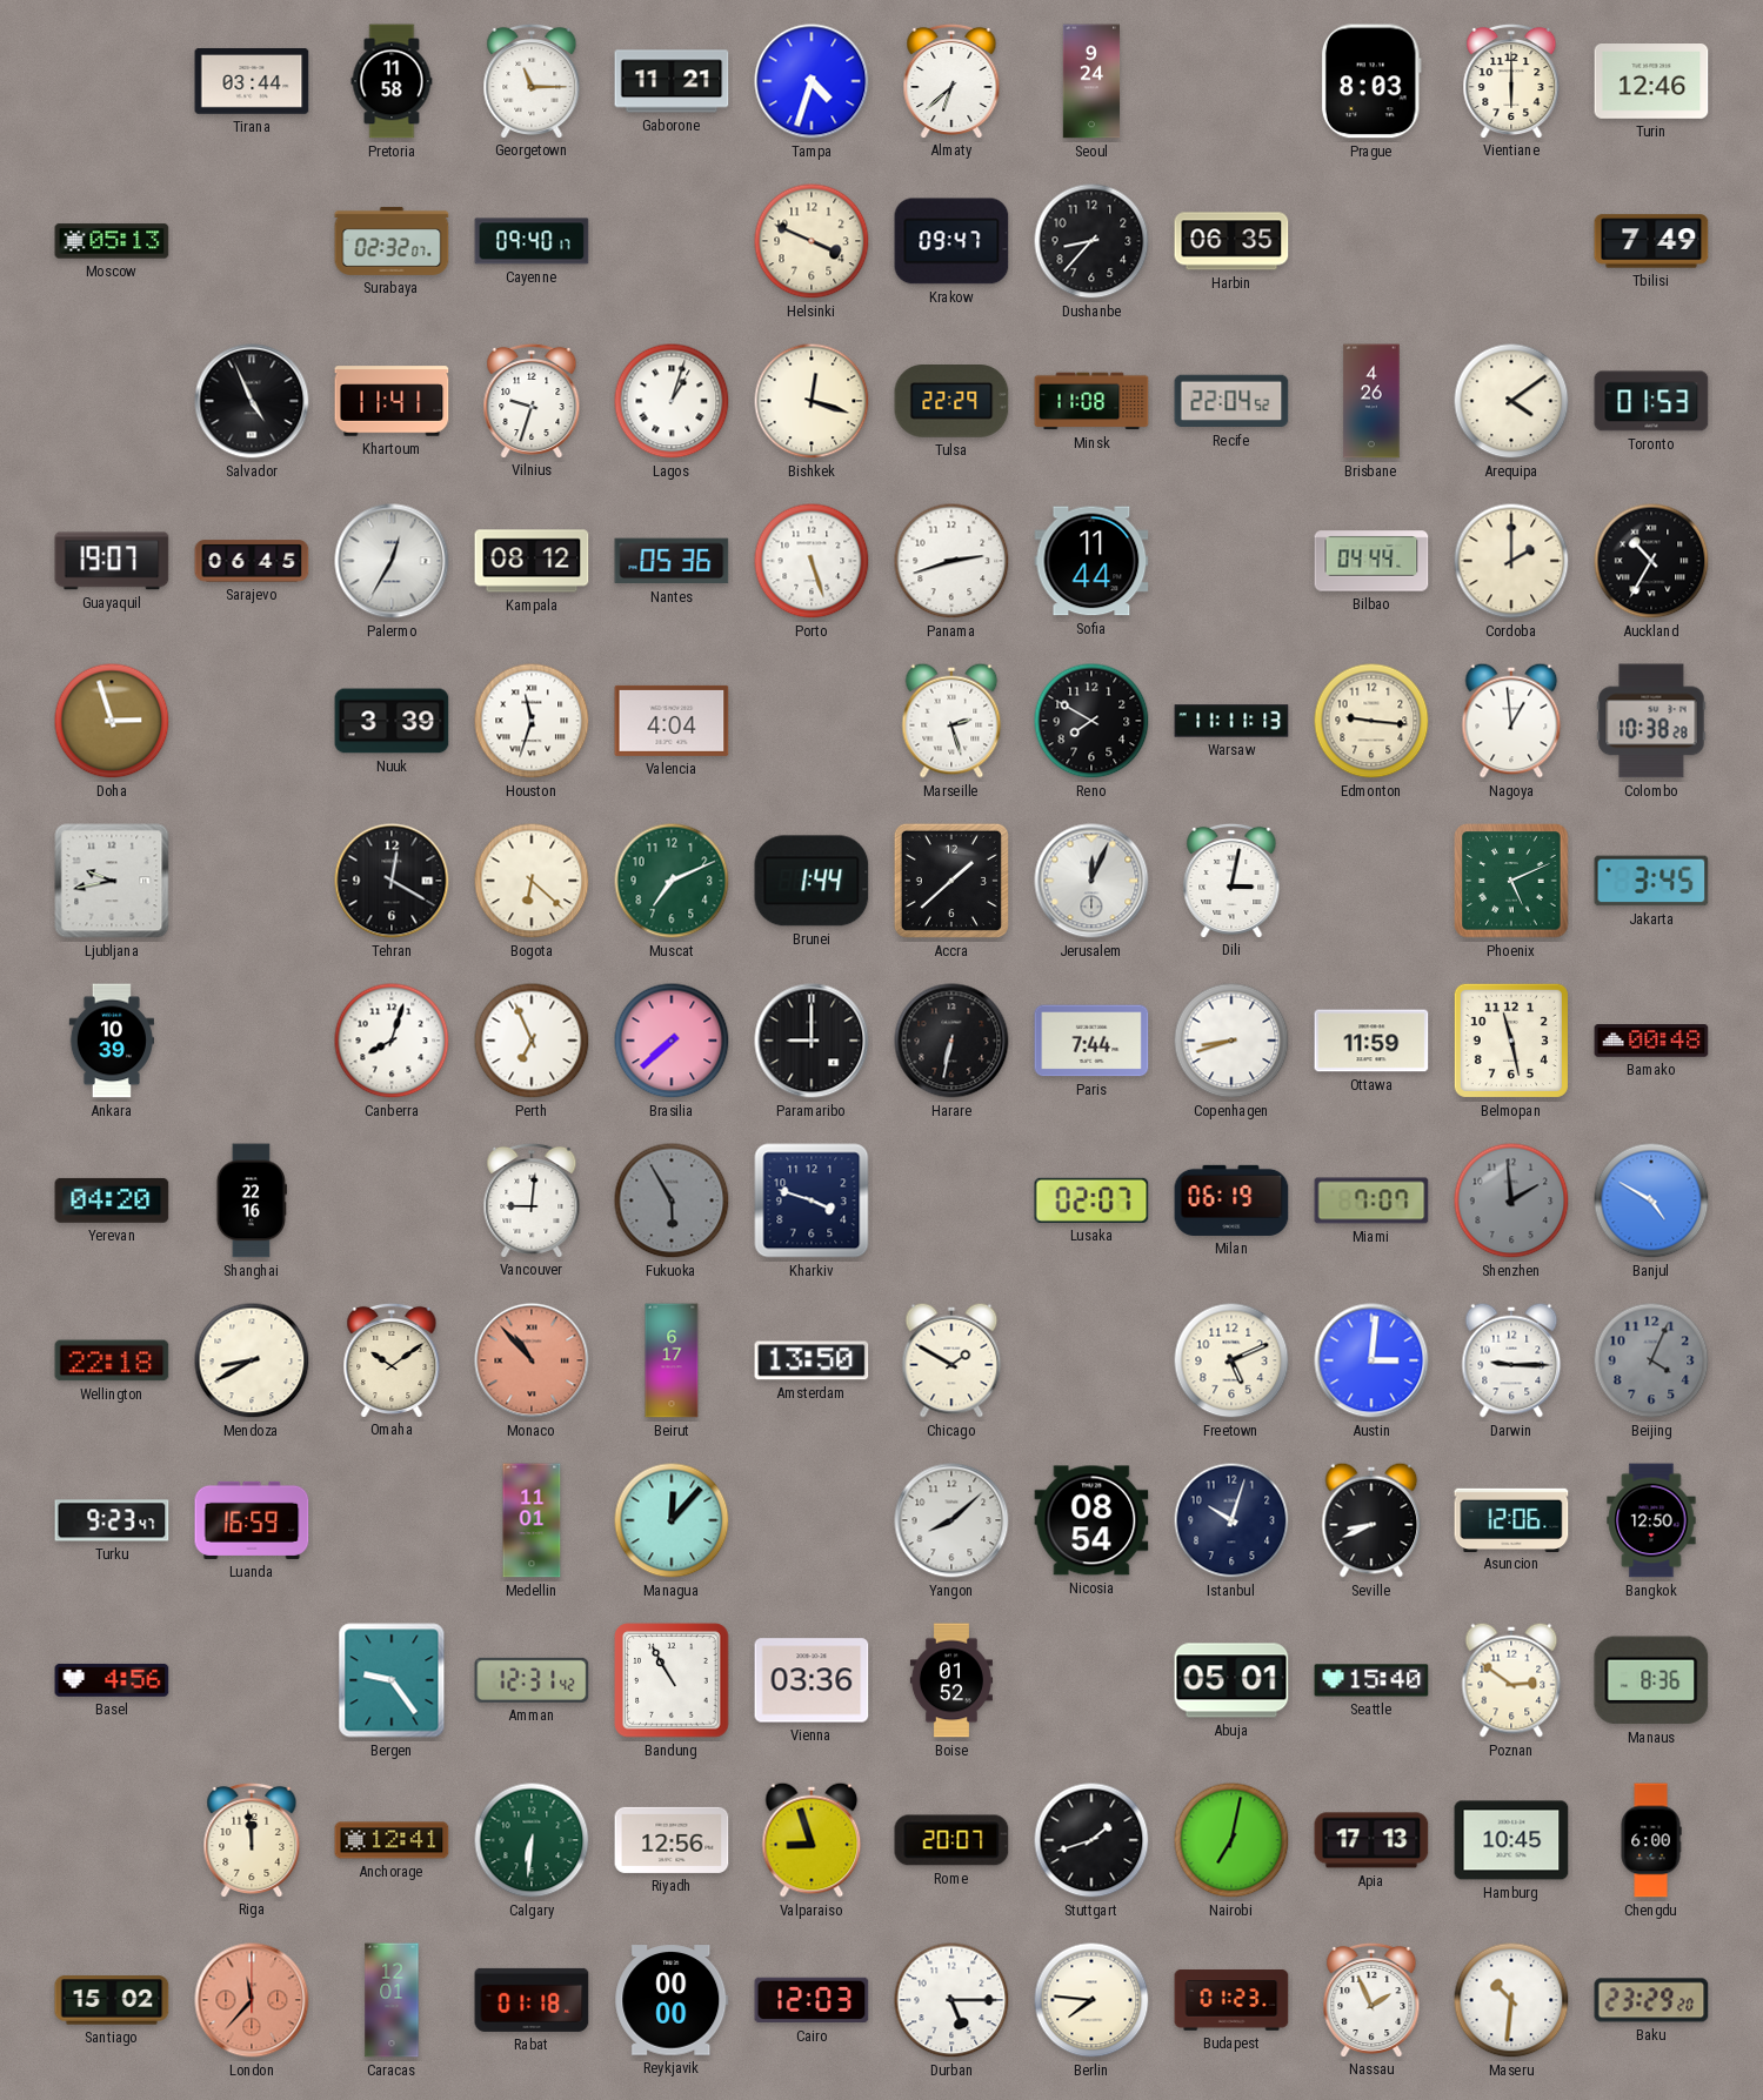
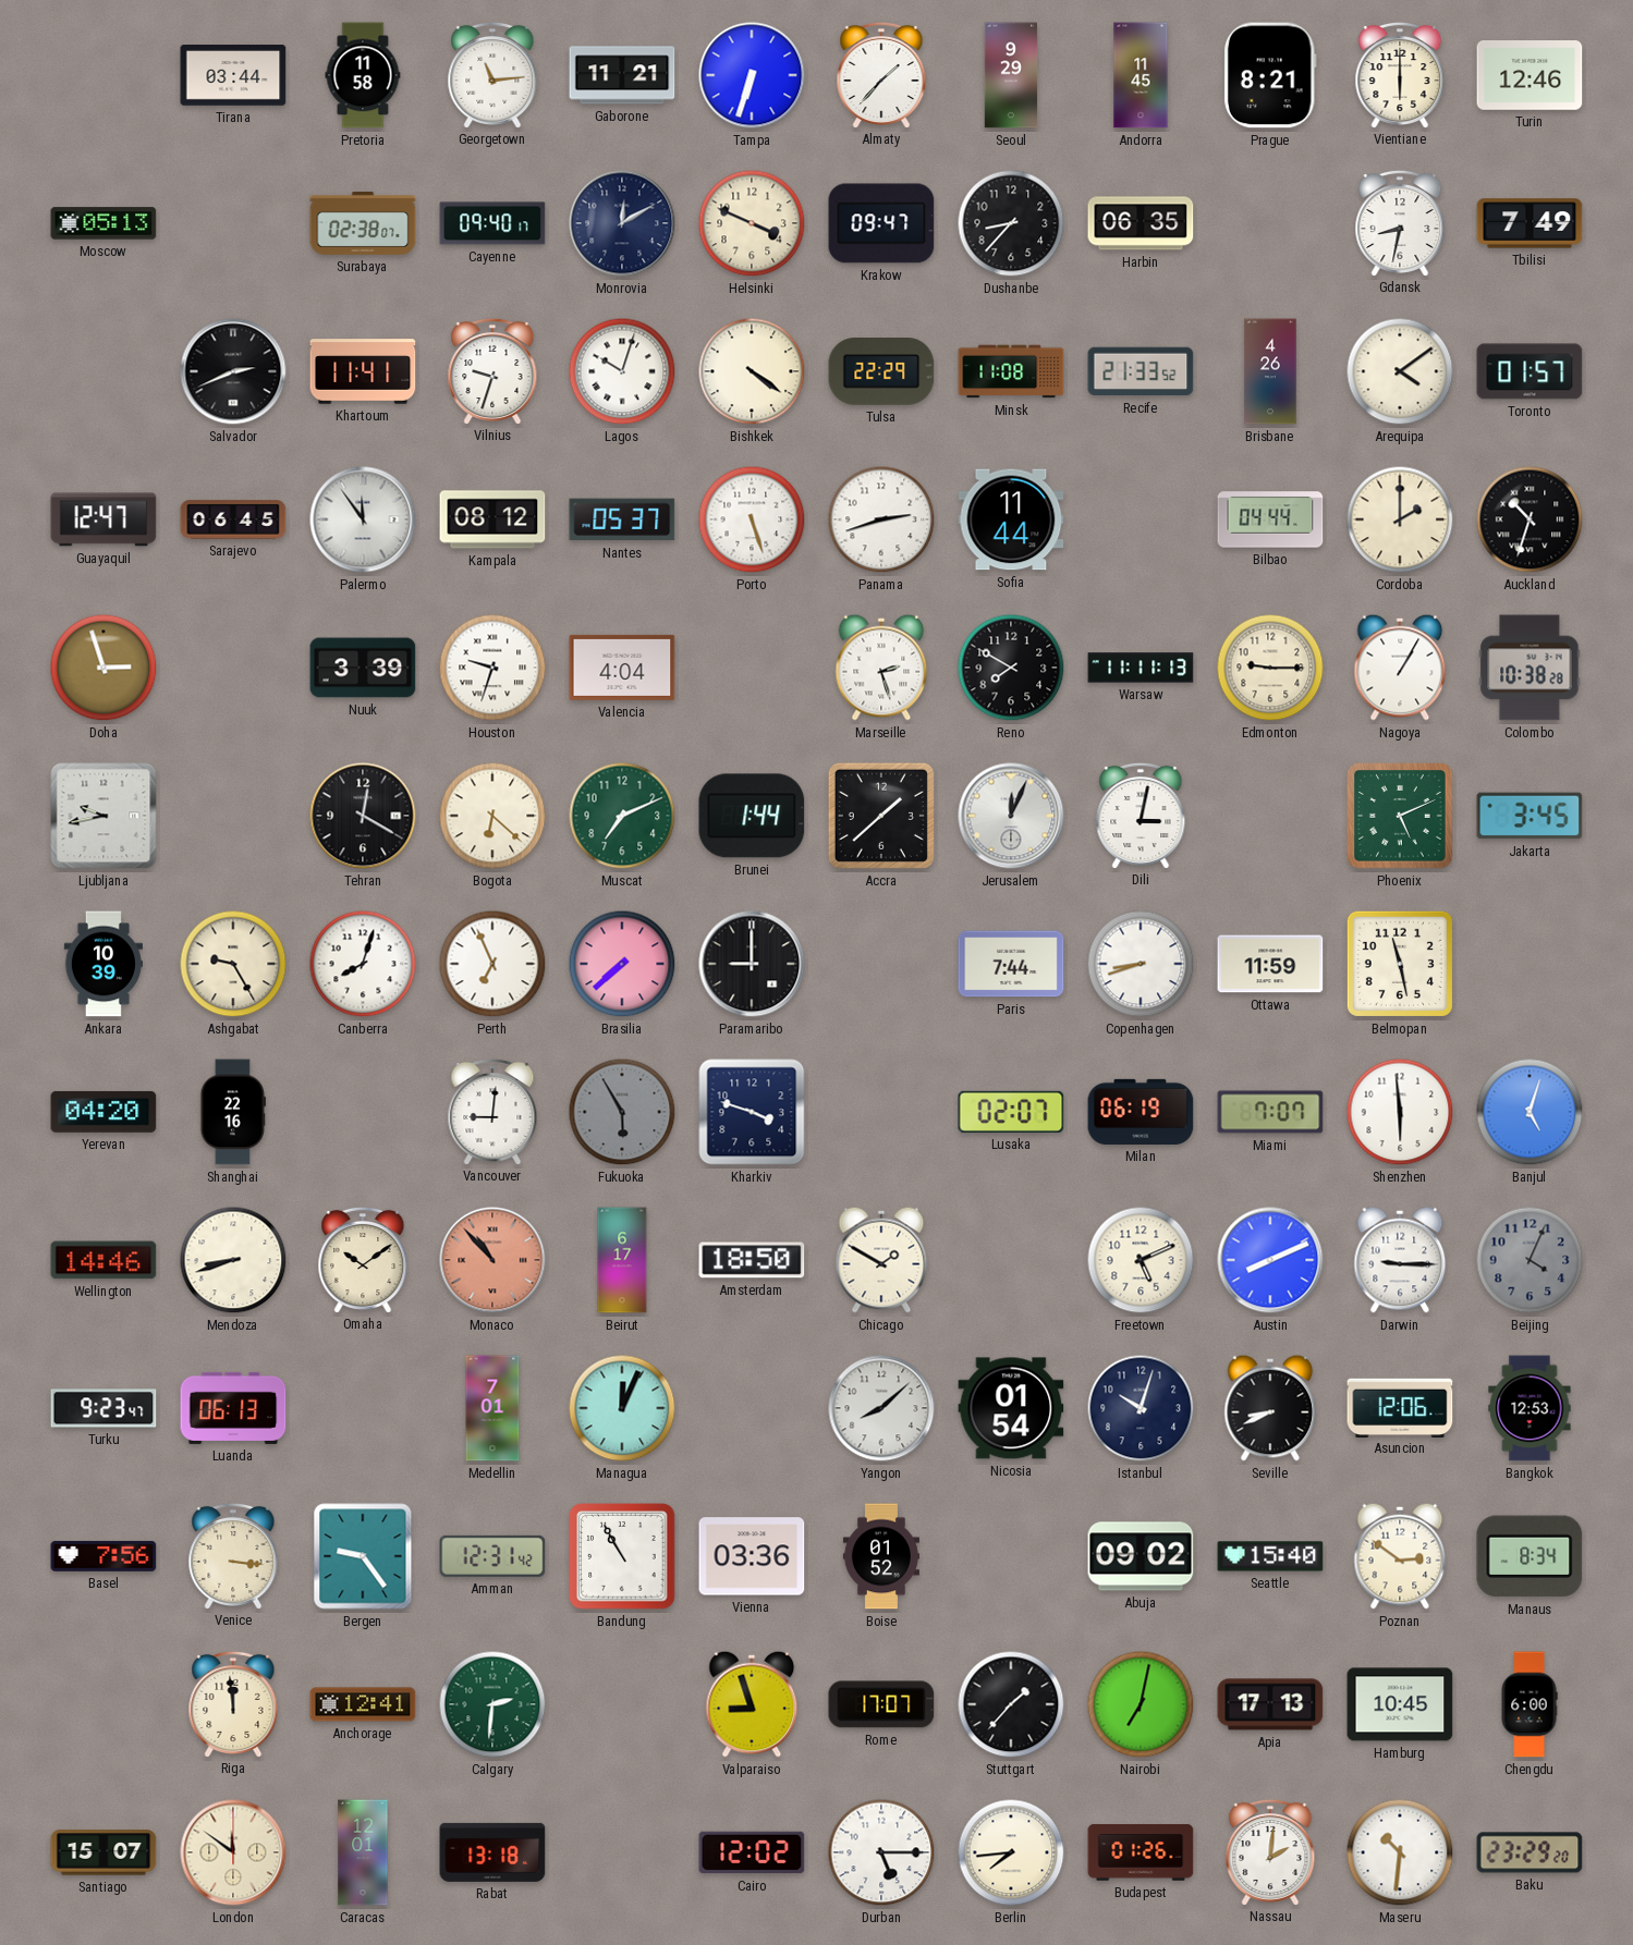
Georgetown: 11:15 -> 11:14
Tampa: 4:33 -> 6:33
Almaty: 6:38 -> 1:37
Seoul: 9:24 -> 9:29
Andorra: none -> 11:45
Prague: 8:03 -> 8:21
Surabaya: 02:32 -> 02:38
Monrovia: none -> 12:10
Gdansk: none -> 8:32
Salvador: 4:56 -> 2:41
Lagos: 1:03 -> 10:03
Bishkek: 12:18 -> 4:21
Recife: 22:04 -> 21:33
Toronto: 01:53 -> 01:57
Guayaquil: 19:07 -> 12:47
Palermo: 12:35 -> 11:54
Nantes: 05:36 -> 05:37
Auckland: 10:35 -> 10:33
Houston: 11:33 -> 9:33
Edmonton: 9:16 -> 9:15
Nagoya: 12:59 -> 1:05
Ashgabat: none -> 9:25
Harare: 6:32 -> none
Bamako: 00:48 -> none
Shenzhen: 1:59 -> 5:59
Shenzhen dial: grey -> white
Banjul: 4:50 -> 5:03
Wellington: 22:18 -> 14:46
Mendoza: 8:40 -> 8:42
Amsterdam: 13:50 -> 18:50
Austin: 3:01 -> 8:11
Luanda: 16:59 -> 06:13
Medellin: 11:01 -> 7:01
Managua: 12:07 -> 12:04
Nicosia: 08:54 -> 01:54
Bangkok: 12:50 -> 12:53
Basel: 4:56 -> 7:56
Venice: none -> 3:16
Abuja: 05:01 -> 09:02
Manaus: 8:36 -> 8:34
Calgary: 6:31 -> 2:31
Riyadh: 12:56 -> none
Rome: 20:07 -> 17:07
Stuttgart: 1:42 -> 1:37
Santiago: 15:02 -> 15:07
London: 11:37 -> 11:51
London dial: salmon -> cream
Rabat: 01:18 -> 13:18
Reykjavik: 00:00 -> none
Cairo: 12:03 -> 12:02
Berlin: 7:46 -> 7:44
Budapest: 01:23 -> 01:26
Nassau: 1:56 -> 2:01
